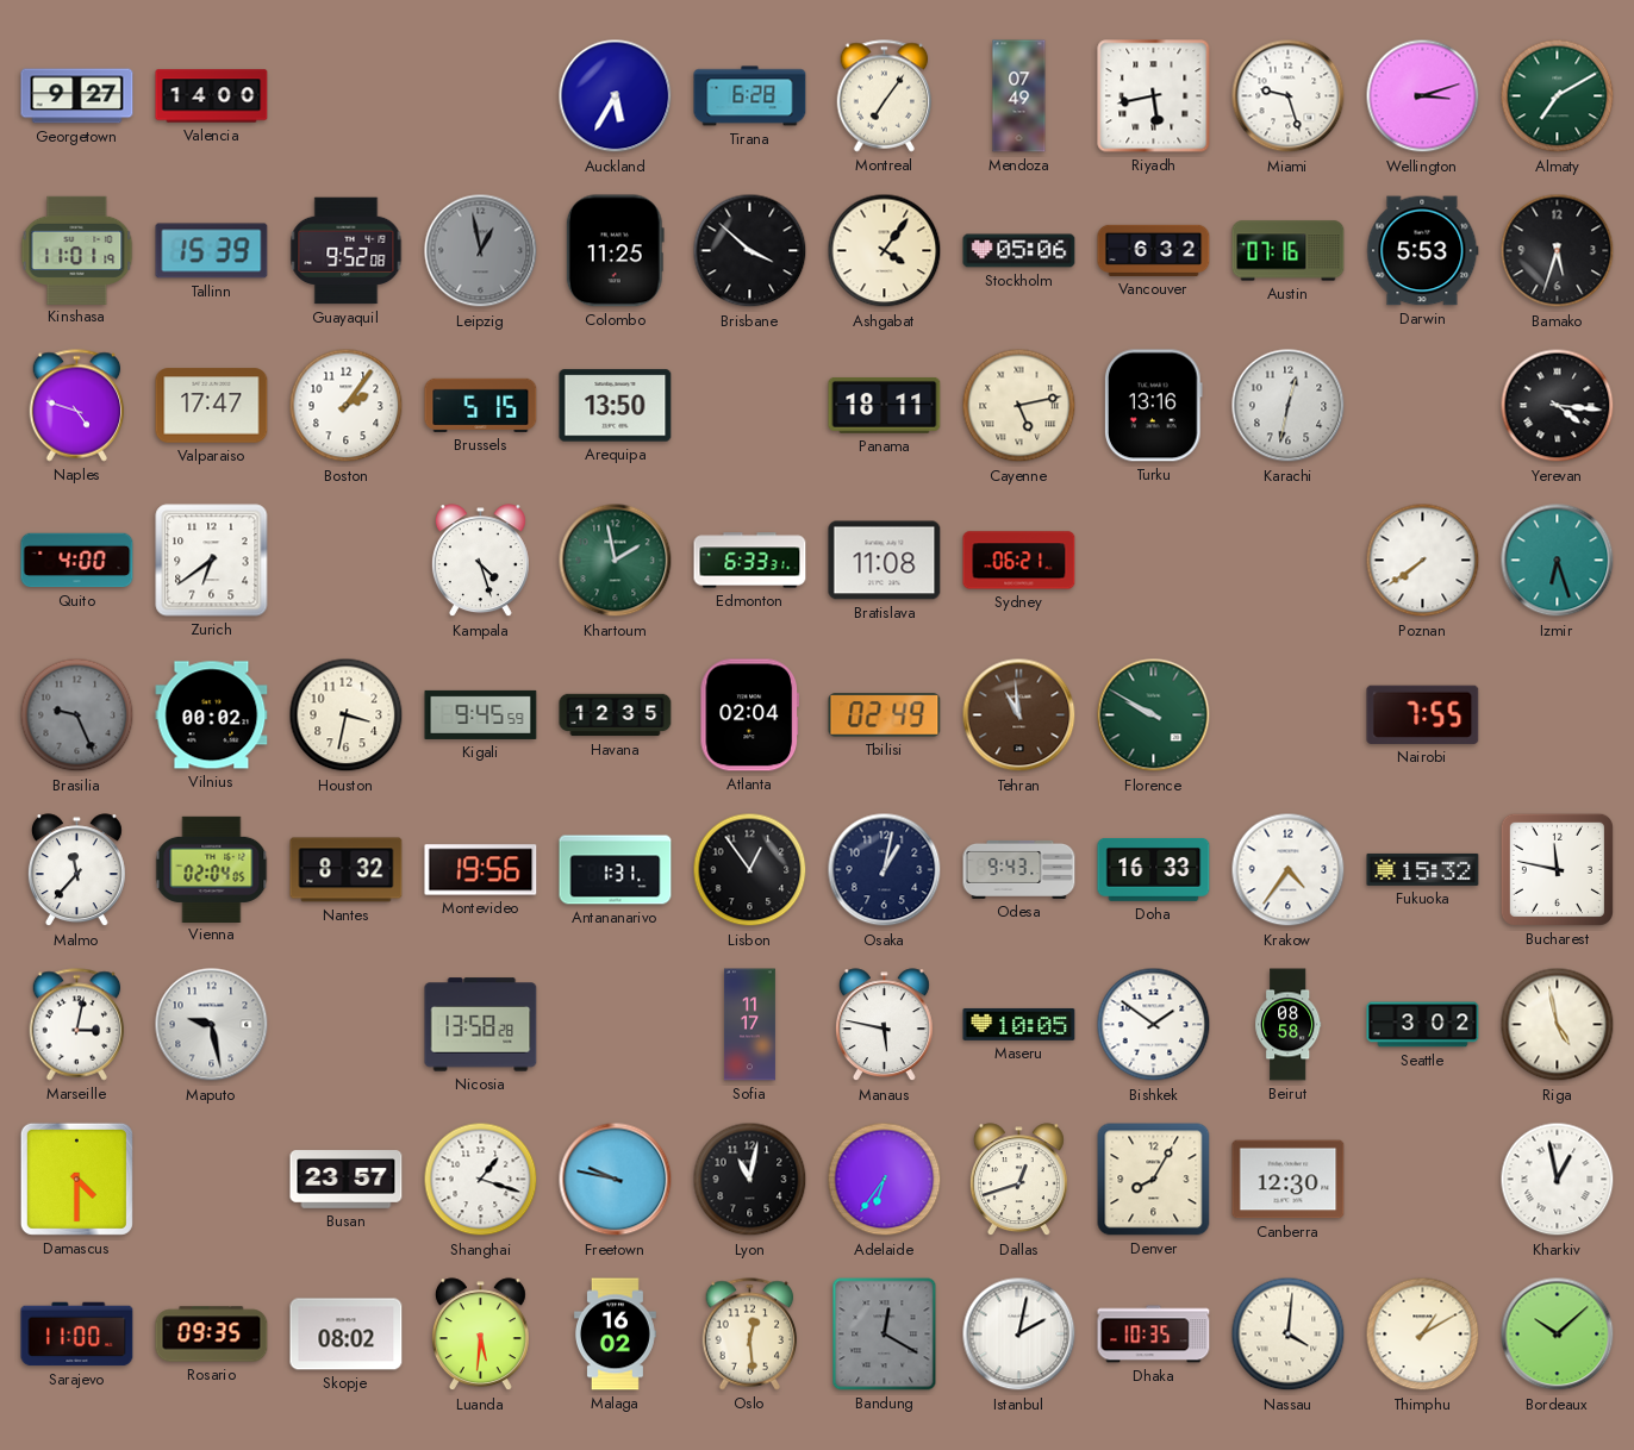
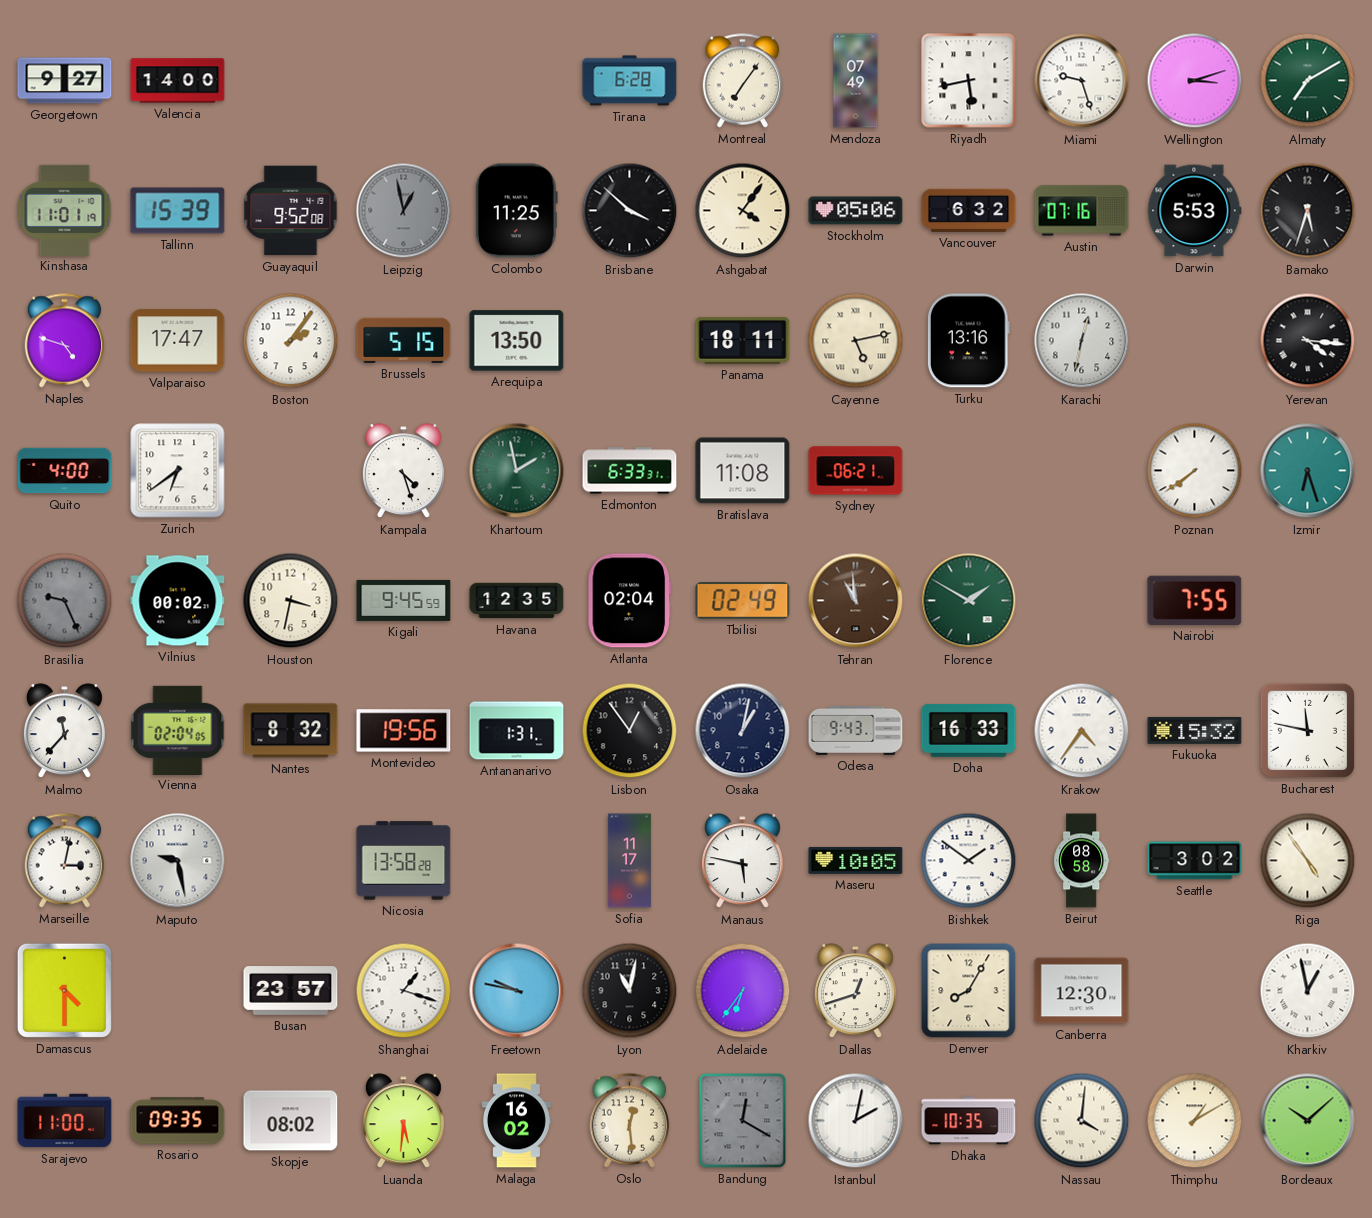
Auckland: 5:35 -> none
Florence: 9:50 -> 1:50
Riga: 4:58 -> 4:54
